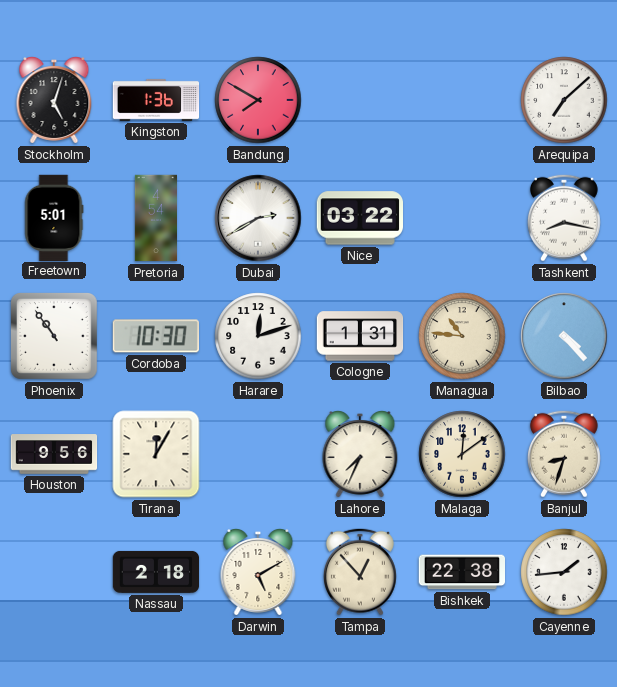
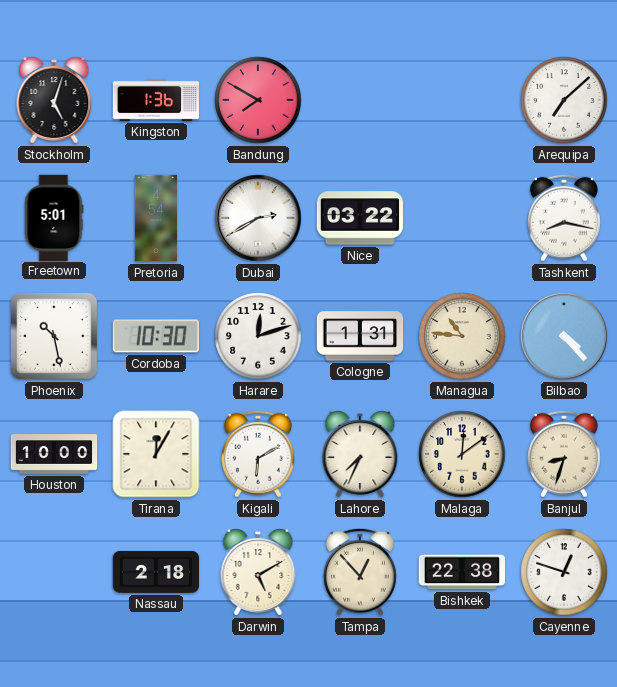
Phoenix: 10:54 -> 10:28
Houston: 9:56 -> 10:00
Kigali: none -> 6:10
Cayenne: 1:44 -> 12:48
